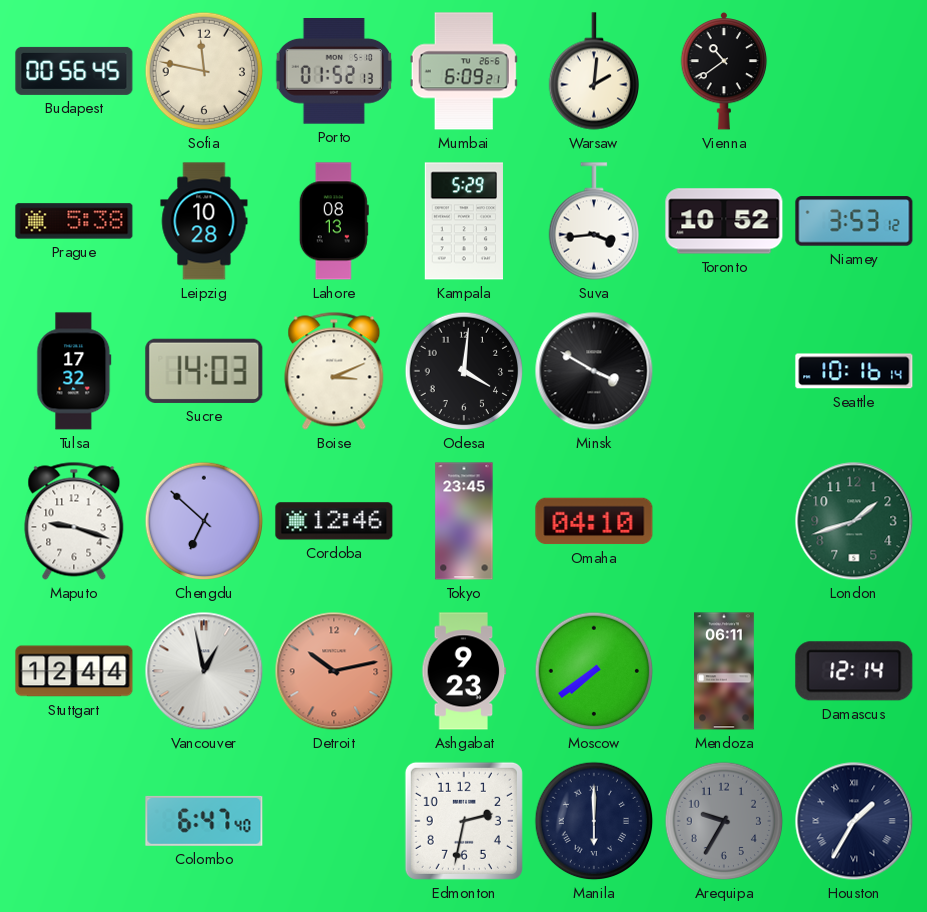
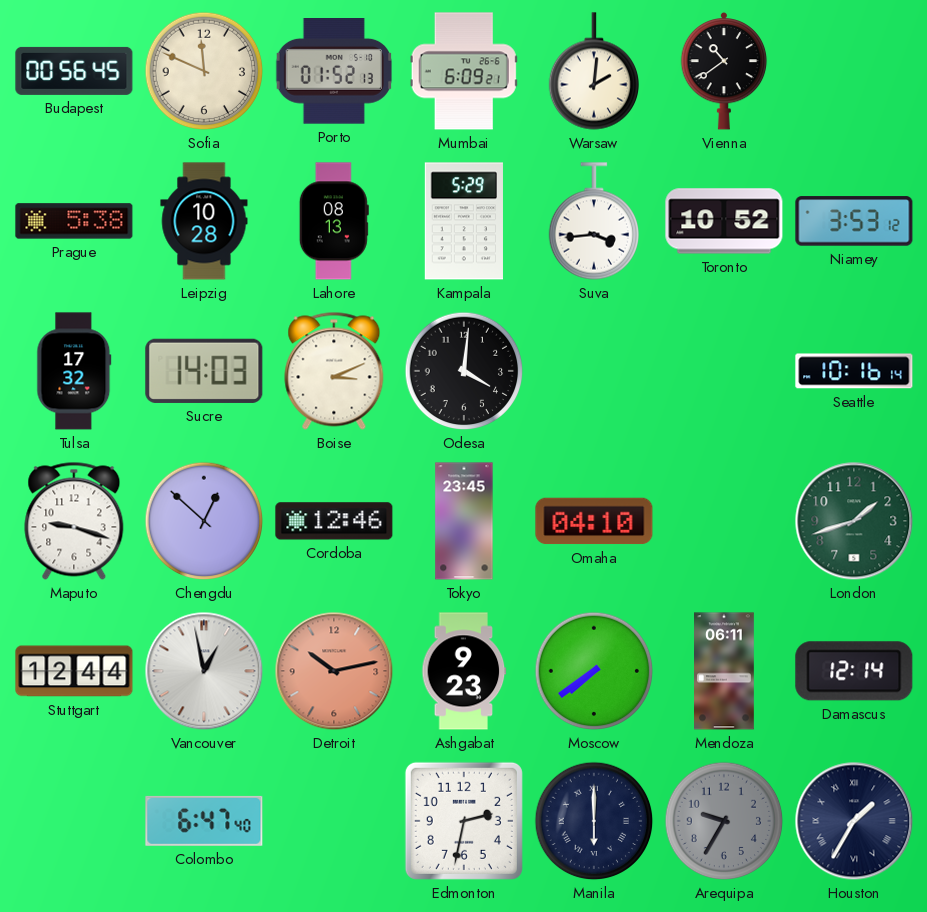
Sofia: 11:47 -> 11:49
Minsk: 3:50 -> none
Chengdu: 6:52 -> 12:52
